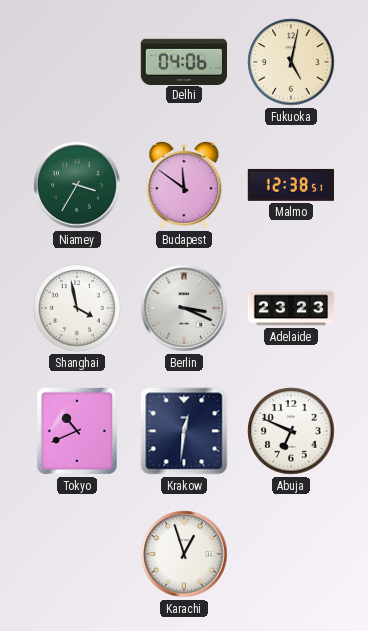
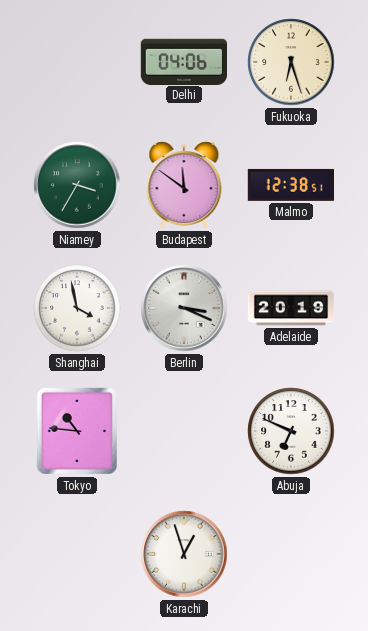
Fukuoka: 5:02 -> 6:27
Adelaide: 23:23 -> 20:19
Tokyo: 10:41 -> 10:46
Krakow: 12:31 -> none
